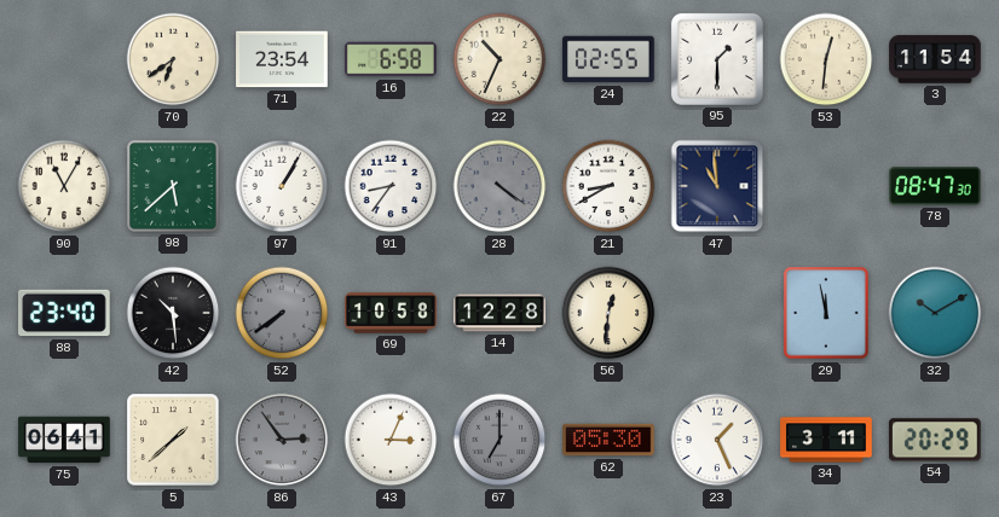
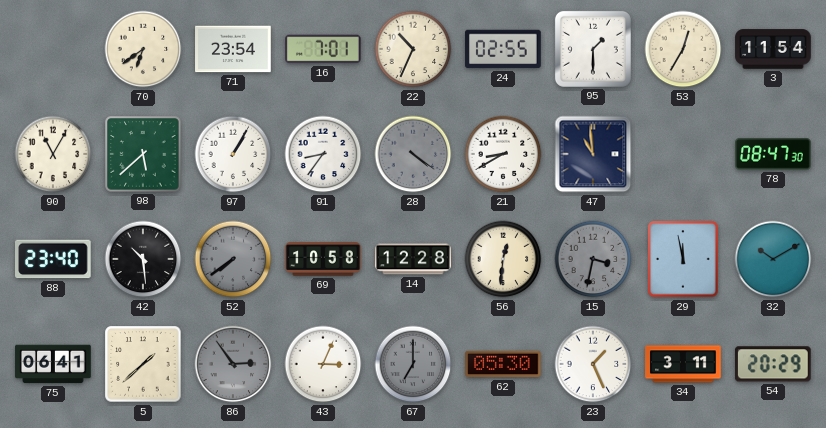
16: 6:58 -> 7:01
53: 12:31 -> 12:35
15: none -> 3:32
